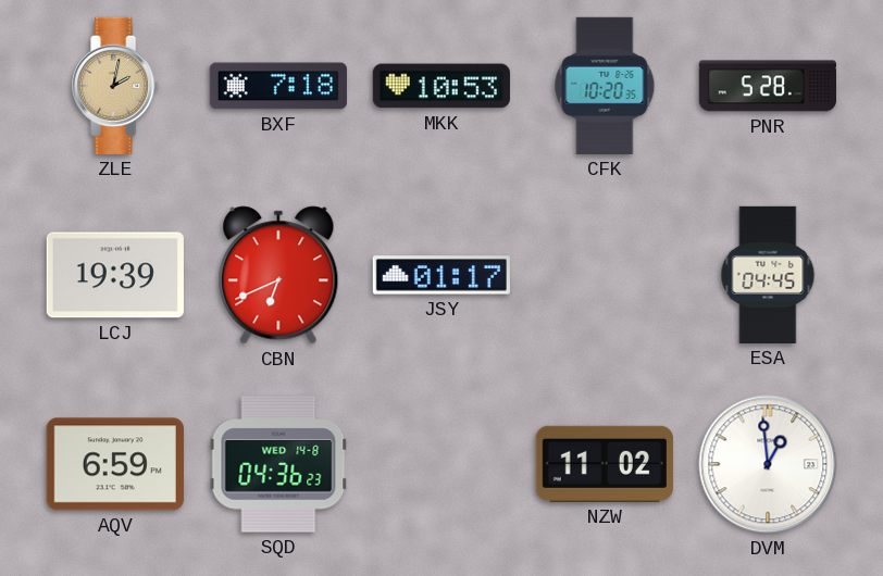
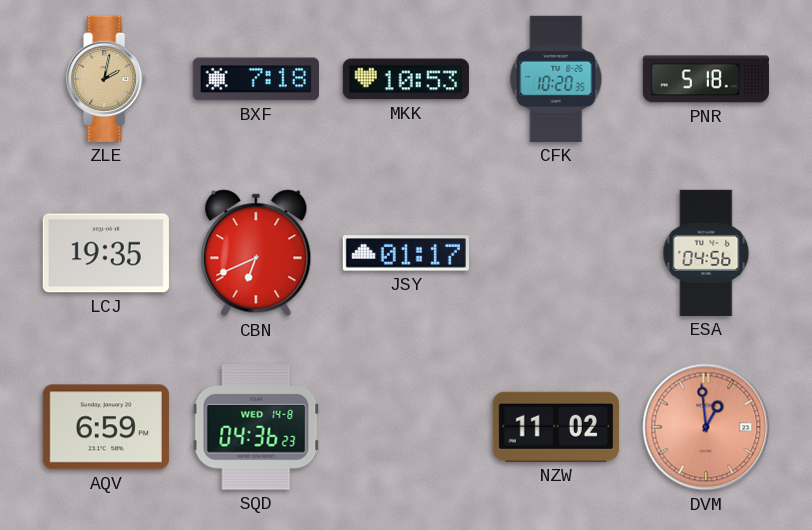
PNR: 5:28 -> 5:18
LCJ: 19:39 -> 19:35
ESA: 04:45 -> 04:56
DVM dial: white -> salmon
